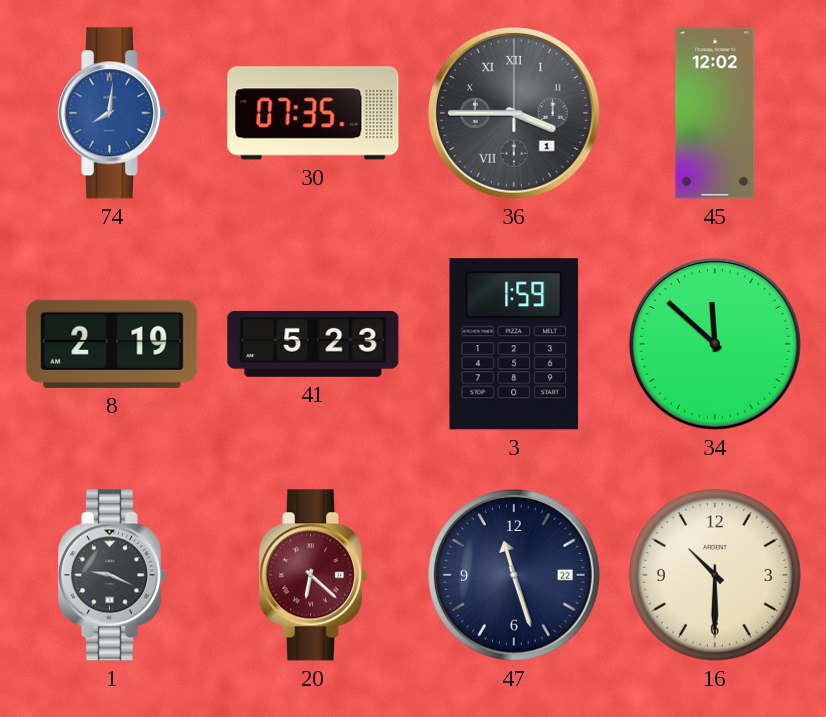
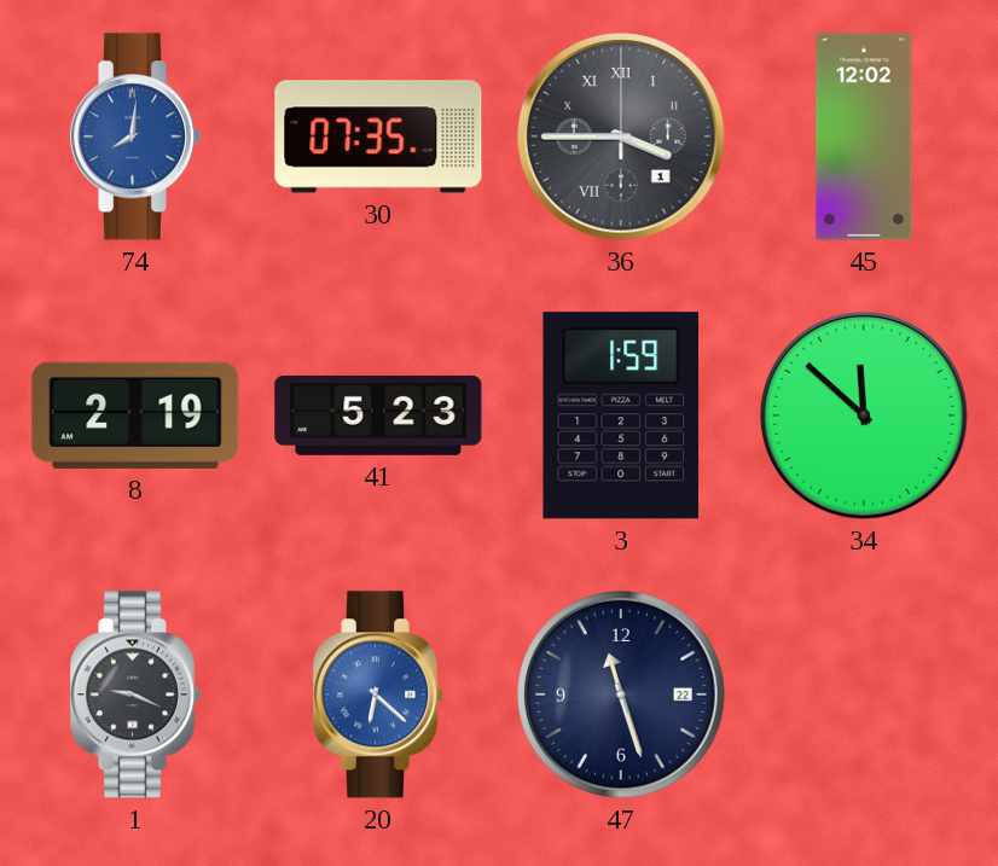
20 dial: burgundy -> blue
16: 10:30 -> none
